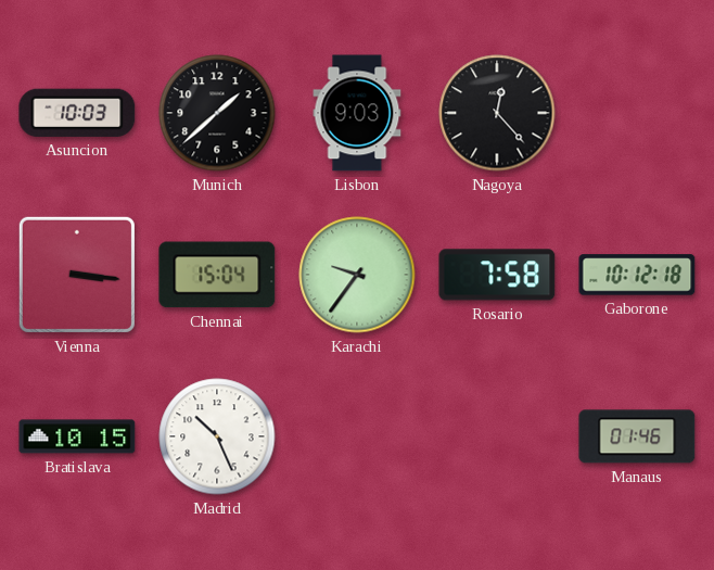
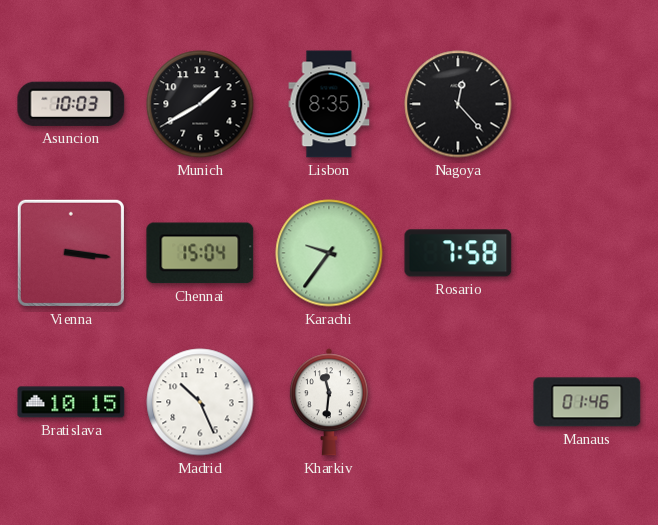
Munich: 1:38 -> 1:40
Lisbon: 9:03 -> 8:35
Gaborone: 10:12 -> none
Kharkiv: none -> 11:31
